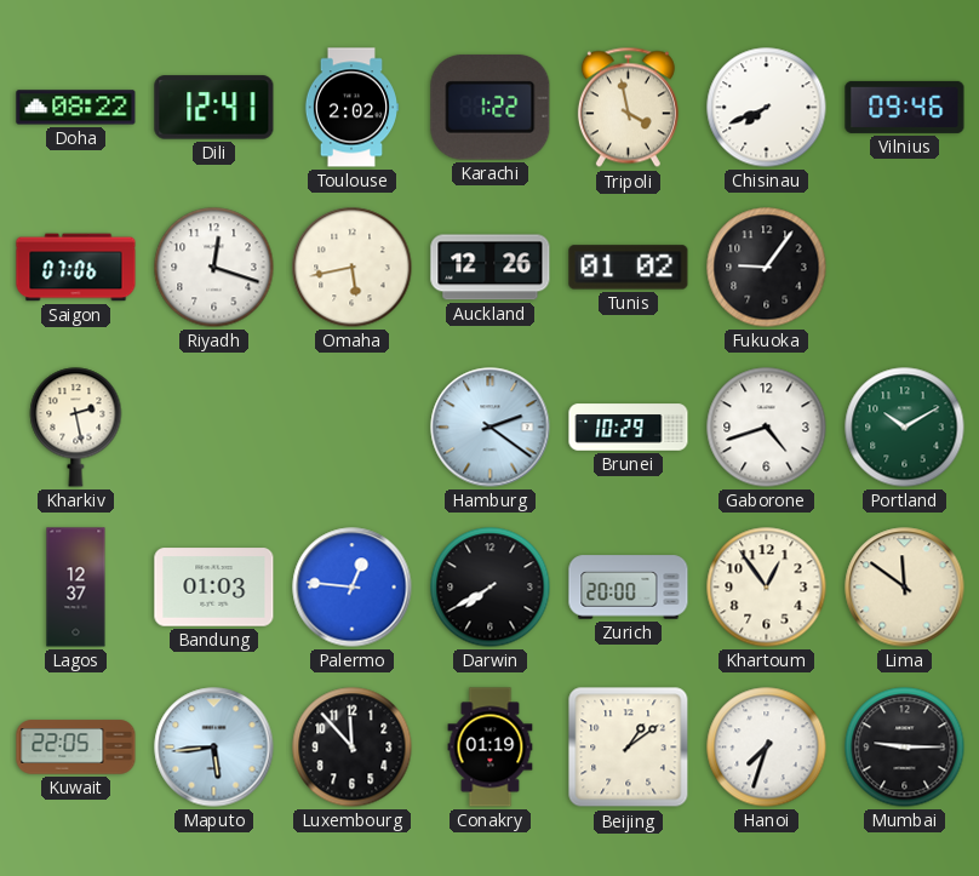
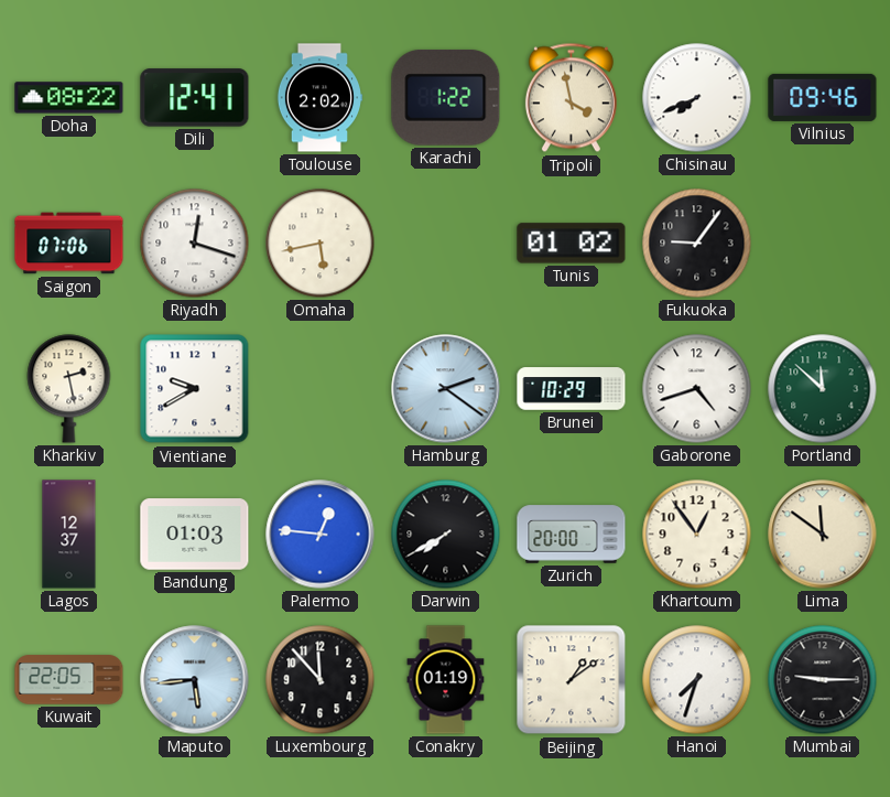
Auckland: 12:26 -> none
Vientiane: none -> 9:40
Portland: 10:10 -> 11:52
